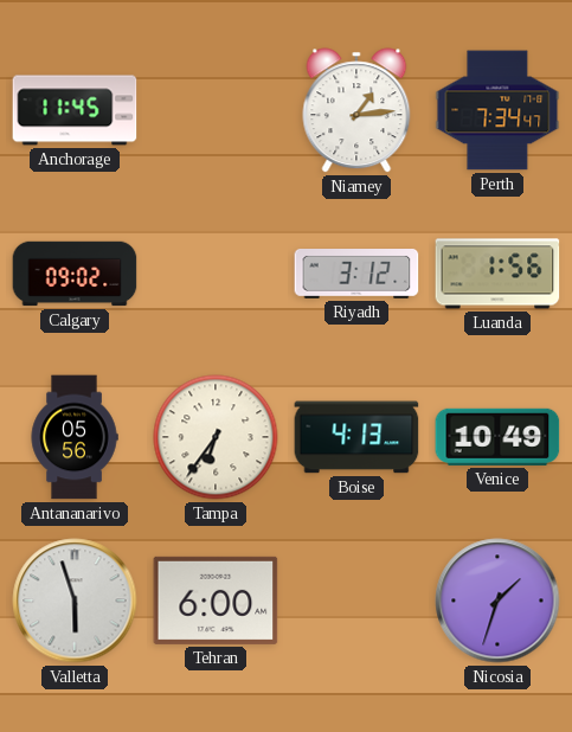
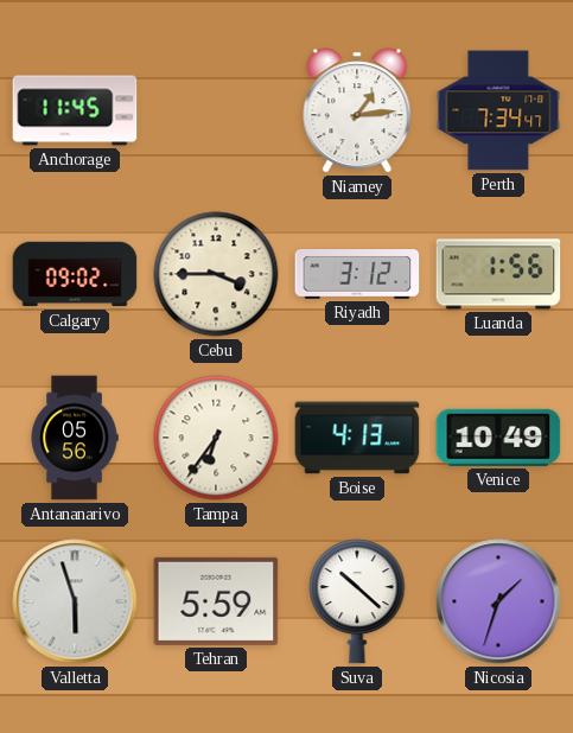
Cebu: none -> 3:45
Tehran: 6:00 -> 5:59
Suva: none -> 10:22
